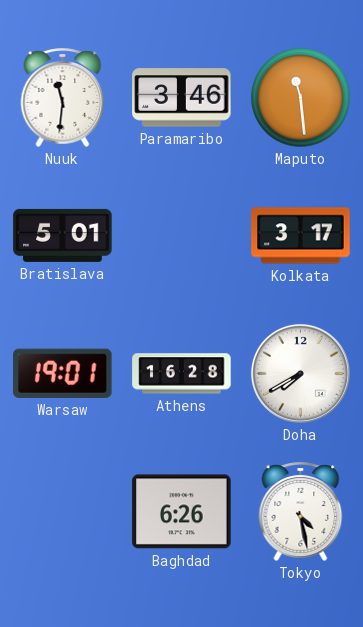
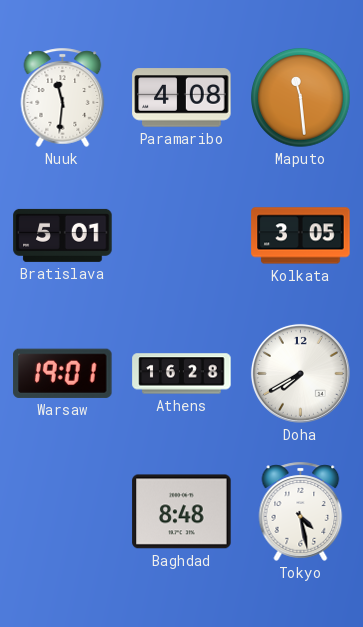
Paramaribo: 3:46 -> 4:08
Kolkata: 3:17 -> 3:05
Baghdad: 6:26 -> 8:48
